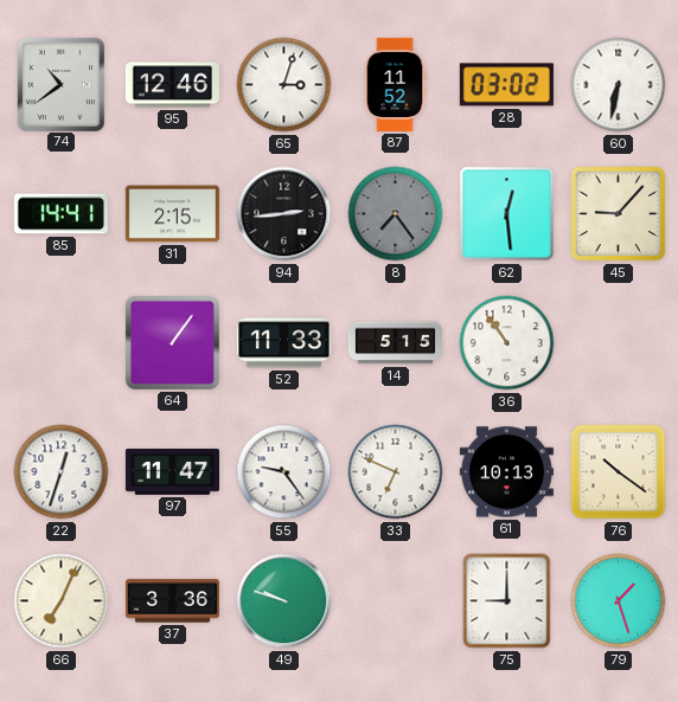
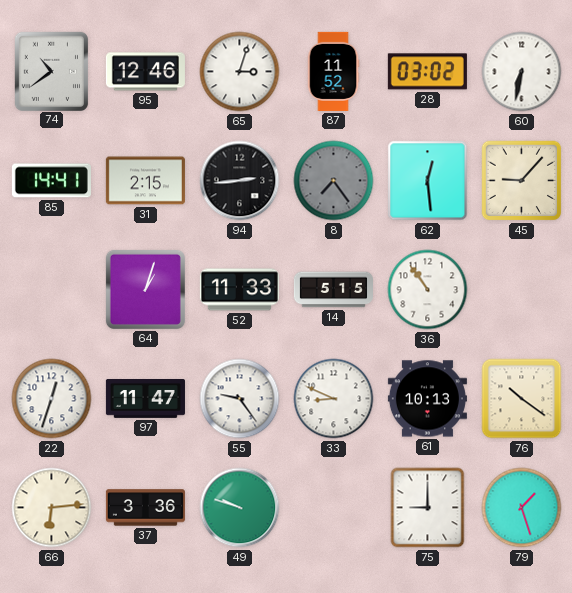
64: 1:06 -> 1:03
33: 6:49 -> 8:49
66: 7:04 -> 6:14
